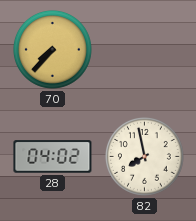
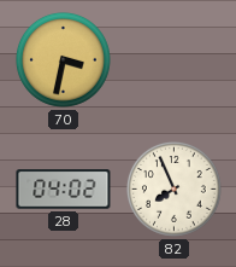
70: 7:37 -> 3:32
82: 7:58 -> 7:56
